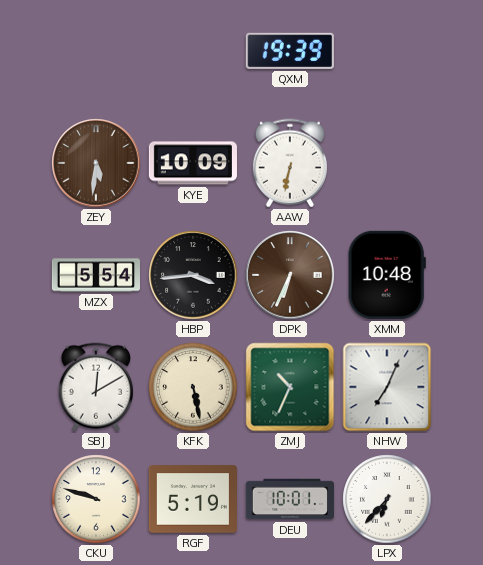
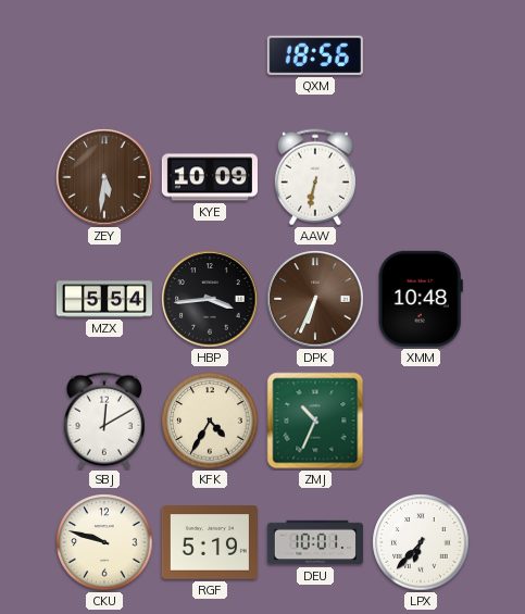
QXM: 19:39 -> 18:56
KFK: 5:28 -> 4:35
NHW: 7:04 -> none
